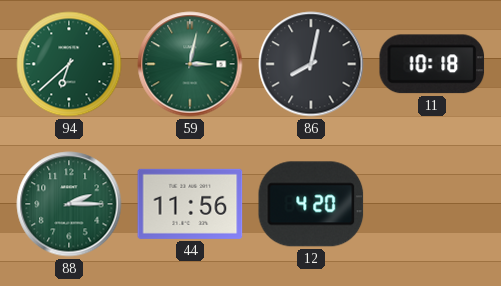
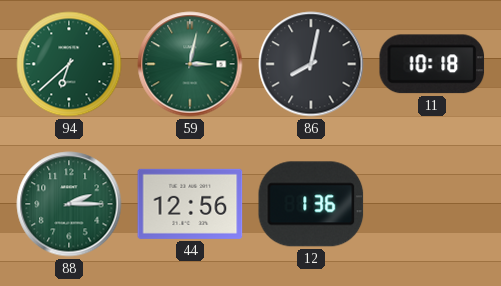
44: 11:56 -> 12:56
12: 4:20 -> 1:36
